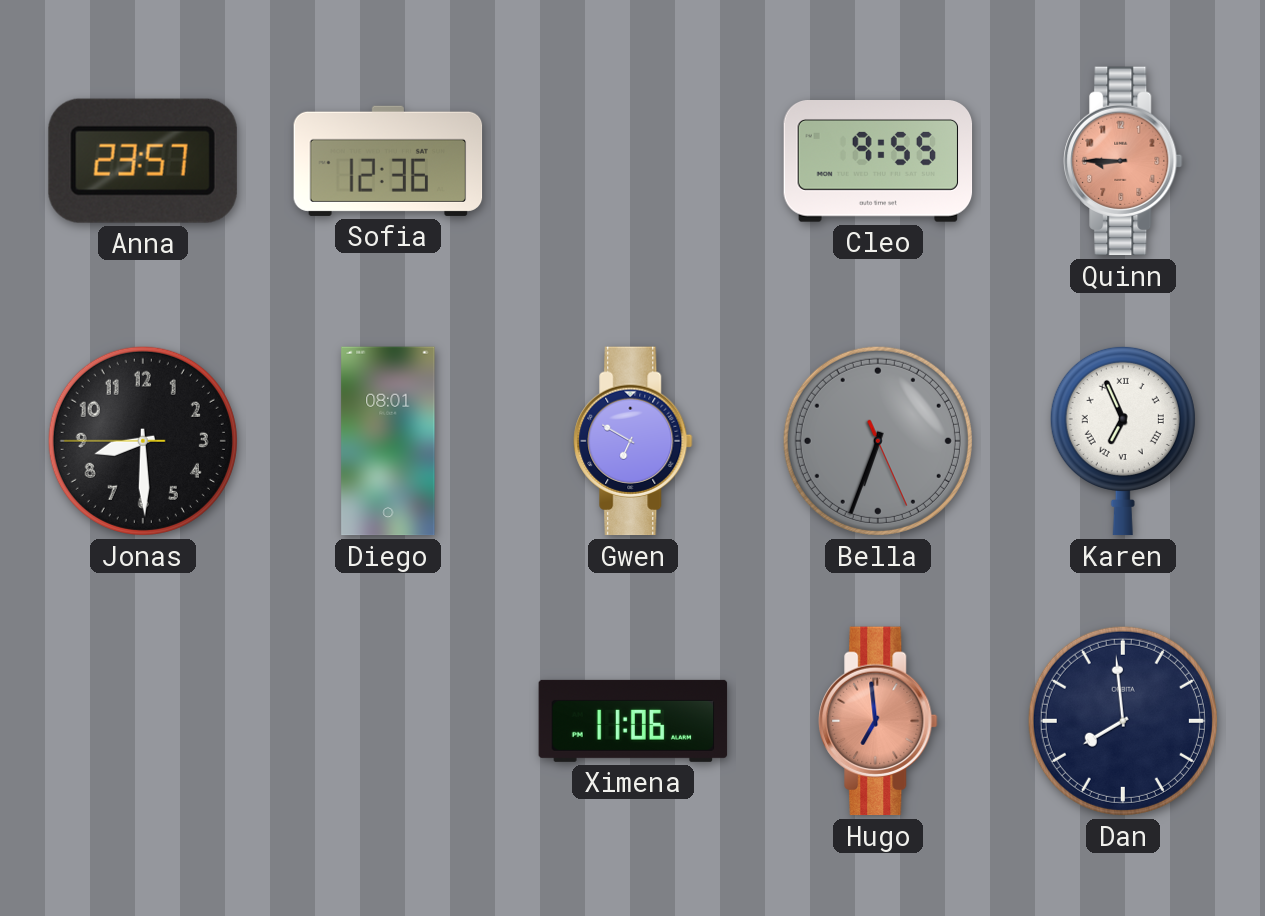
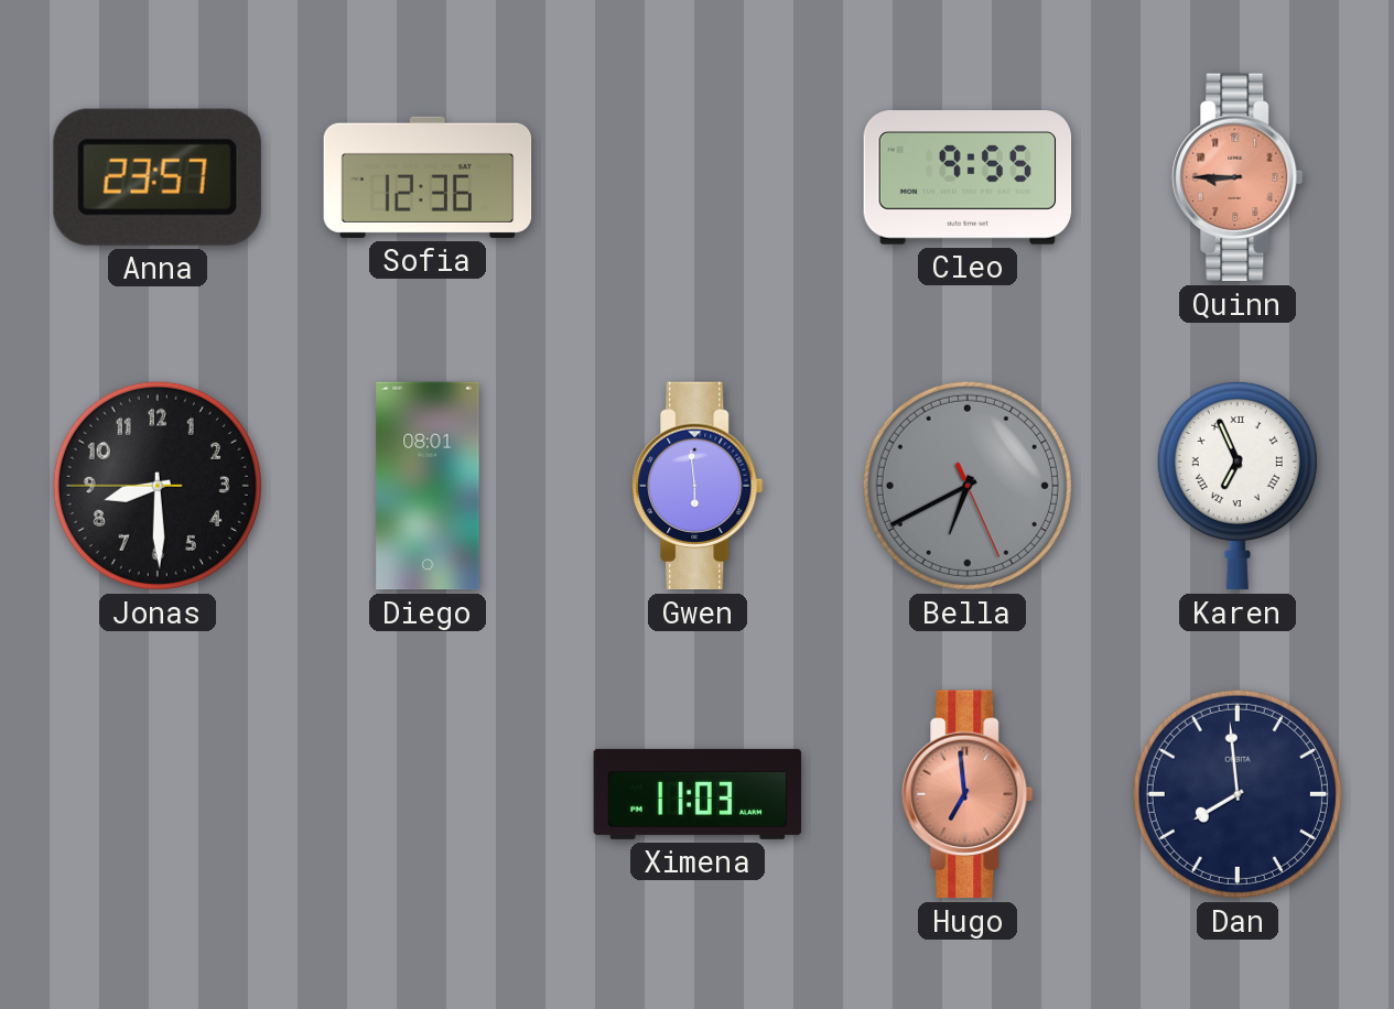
Gwen: 6:50 -> 5:59
Bella: 6:33 -> 6:40
Ximena: 11:06 -> 11:03
